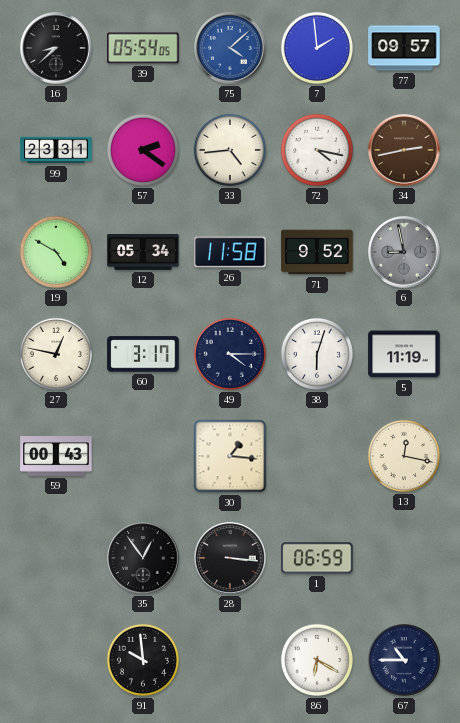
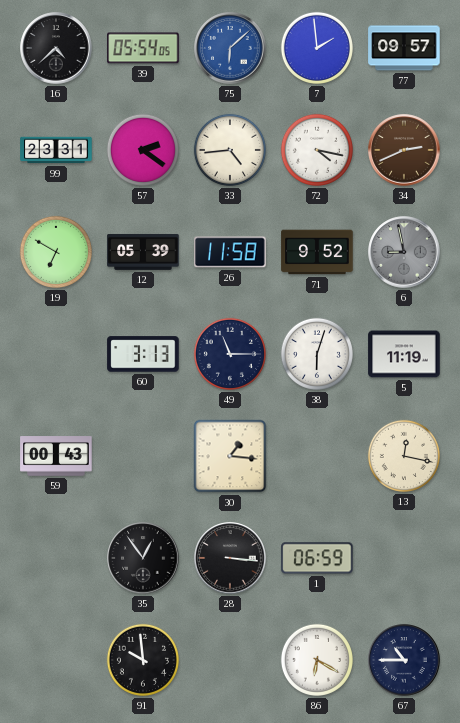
16: 8:38 -> 4:38
75: 4:08 -> 6:08
34: 2:43 -> 2:41
19: 4:50 -> 6:50
12: 05:34 -> 05:39
27: 12:47 -> none
60: 3:17 -> 3:13
49: 4:15 -> 11:15
